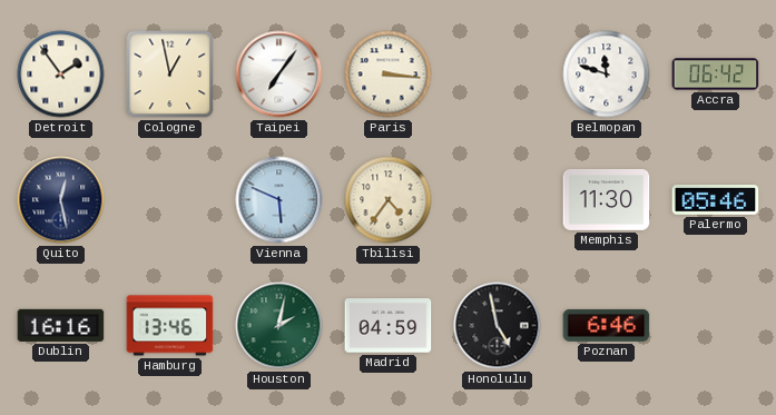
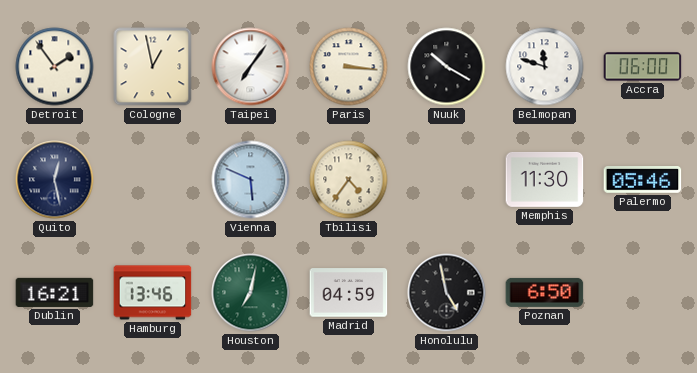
Nuuk: none -> 10:20
Accra: 06:42 -> 06:00
Dublin: 16:16 -> 16:21
Houston: 2:02 -> 7:02
Poznan: 6:46 -> 6:50
